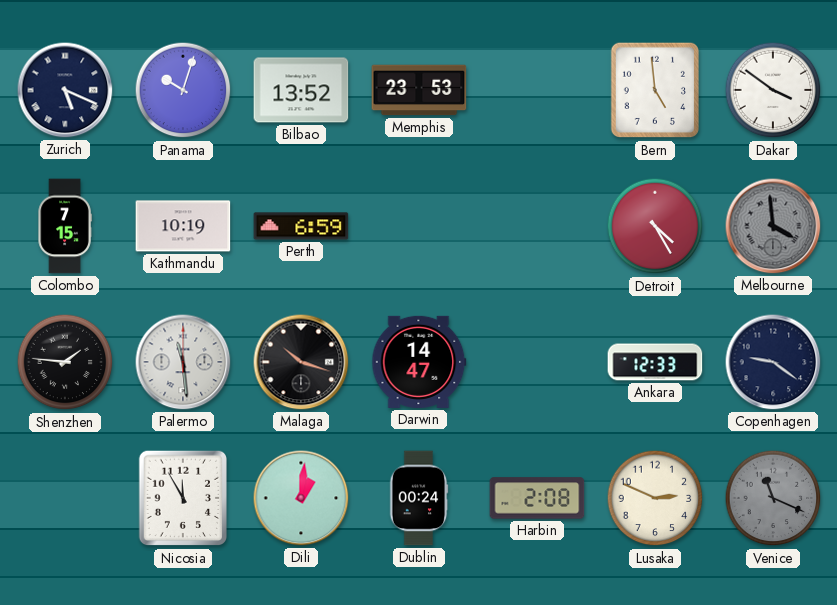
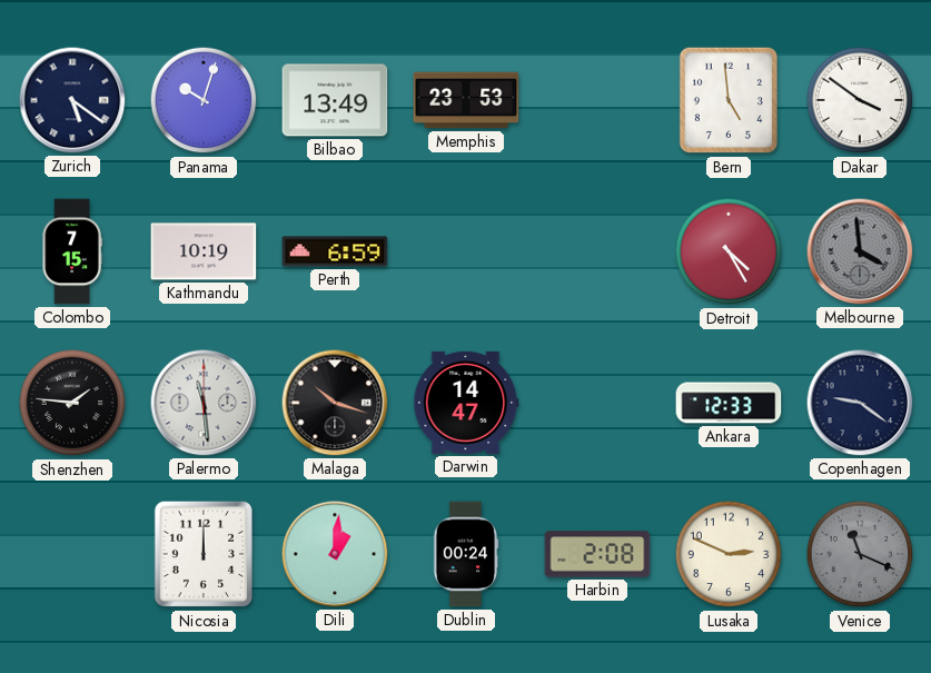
Zurich: 5:19 -> 5:21
Bilbao: 13:52 -> 13:49
Nicosia: 11:55 -> 12:00
